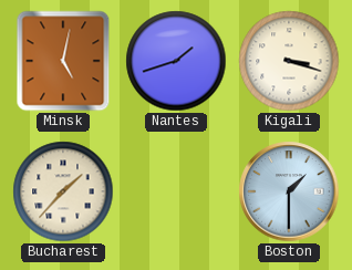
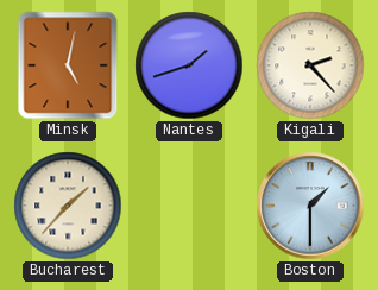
Kigali: 3:18 -> 2:23
